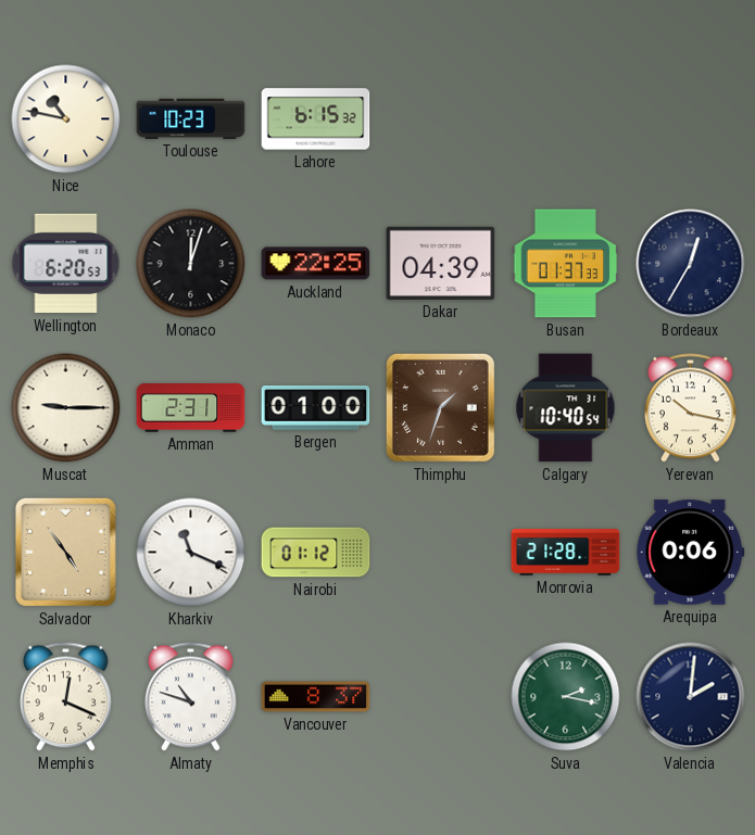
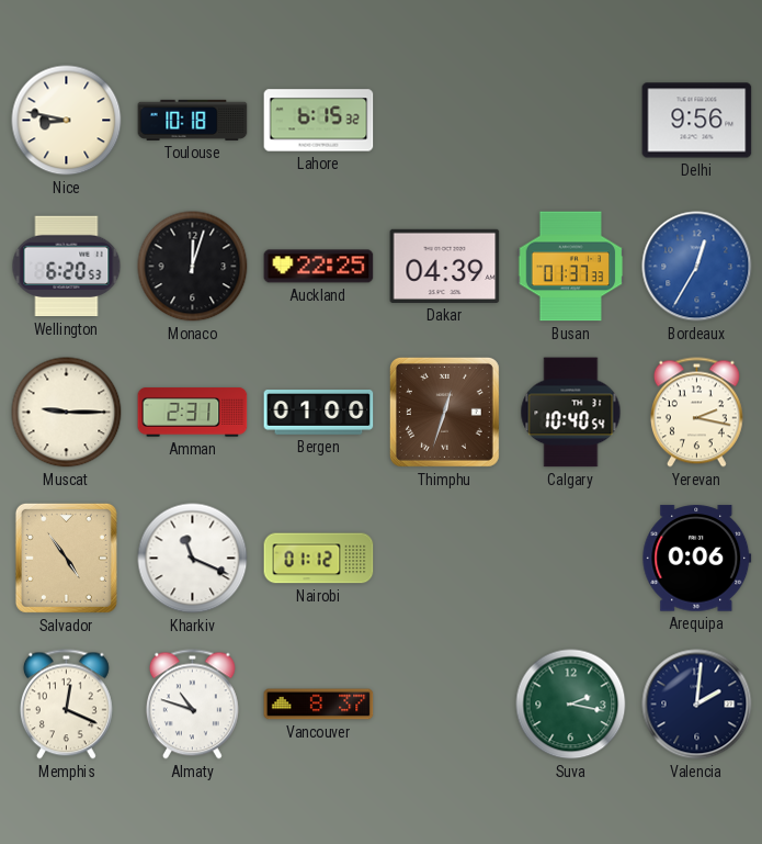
Nice: 10:47 -> 8:47
Toulouse: 10:23 -> 10:18
Delhi: none -> 9:56
Bordeaux dial: navy -> blue
Thimphu: 1:33 -> 12:33
Yerevan: 10:17 -> 2:17
Monrovia: 21:28 -> none
